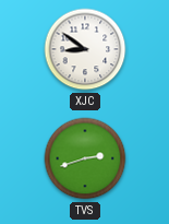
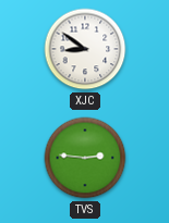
TVS: 2:42 -> 2:46
